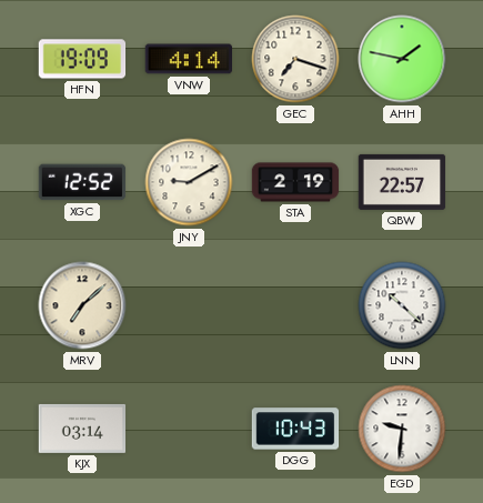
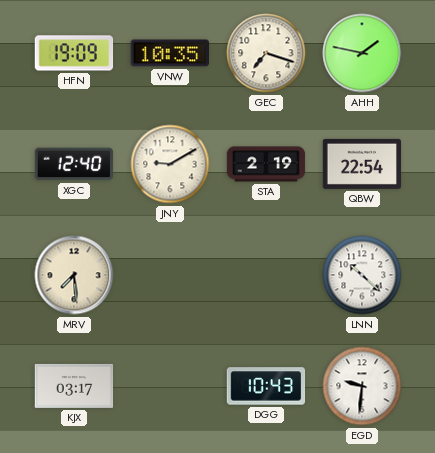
VNW: 4:14 -> 10:35
XGC: 12:52 -> 12:40
QBW: 22:57 -> 22:54
MRV: 7:08 -> 7:29
KJX: 03:14 -> 03:17
